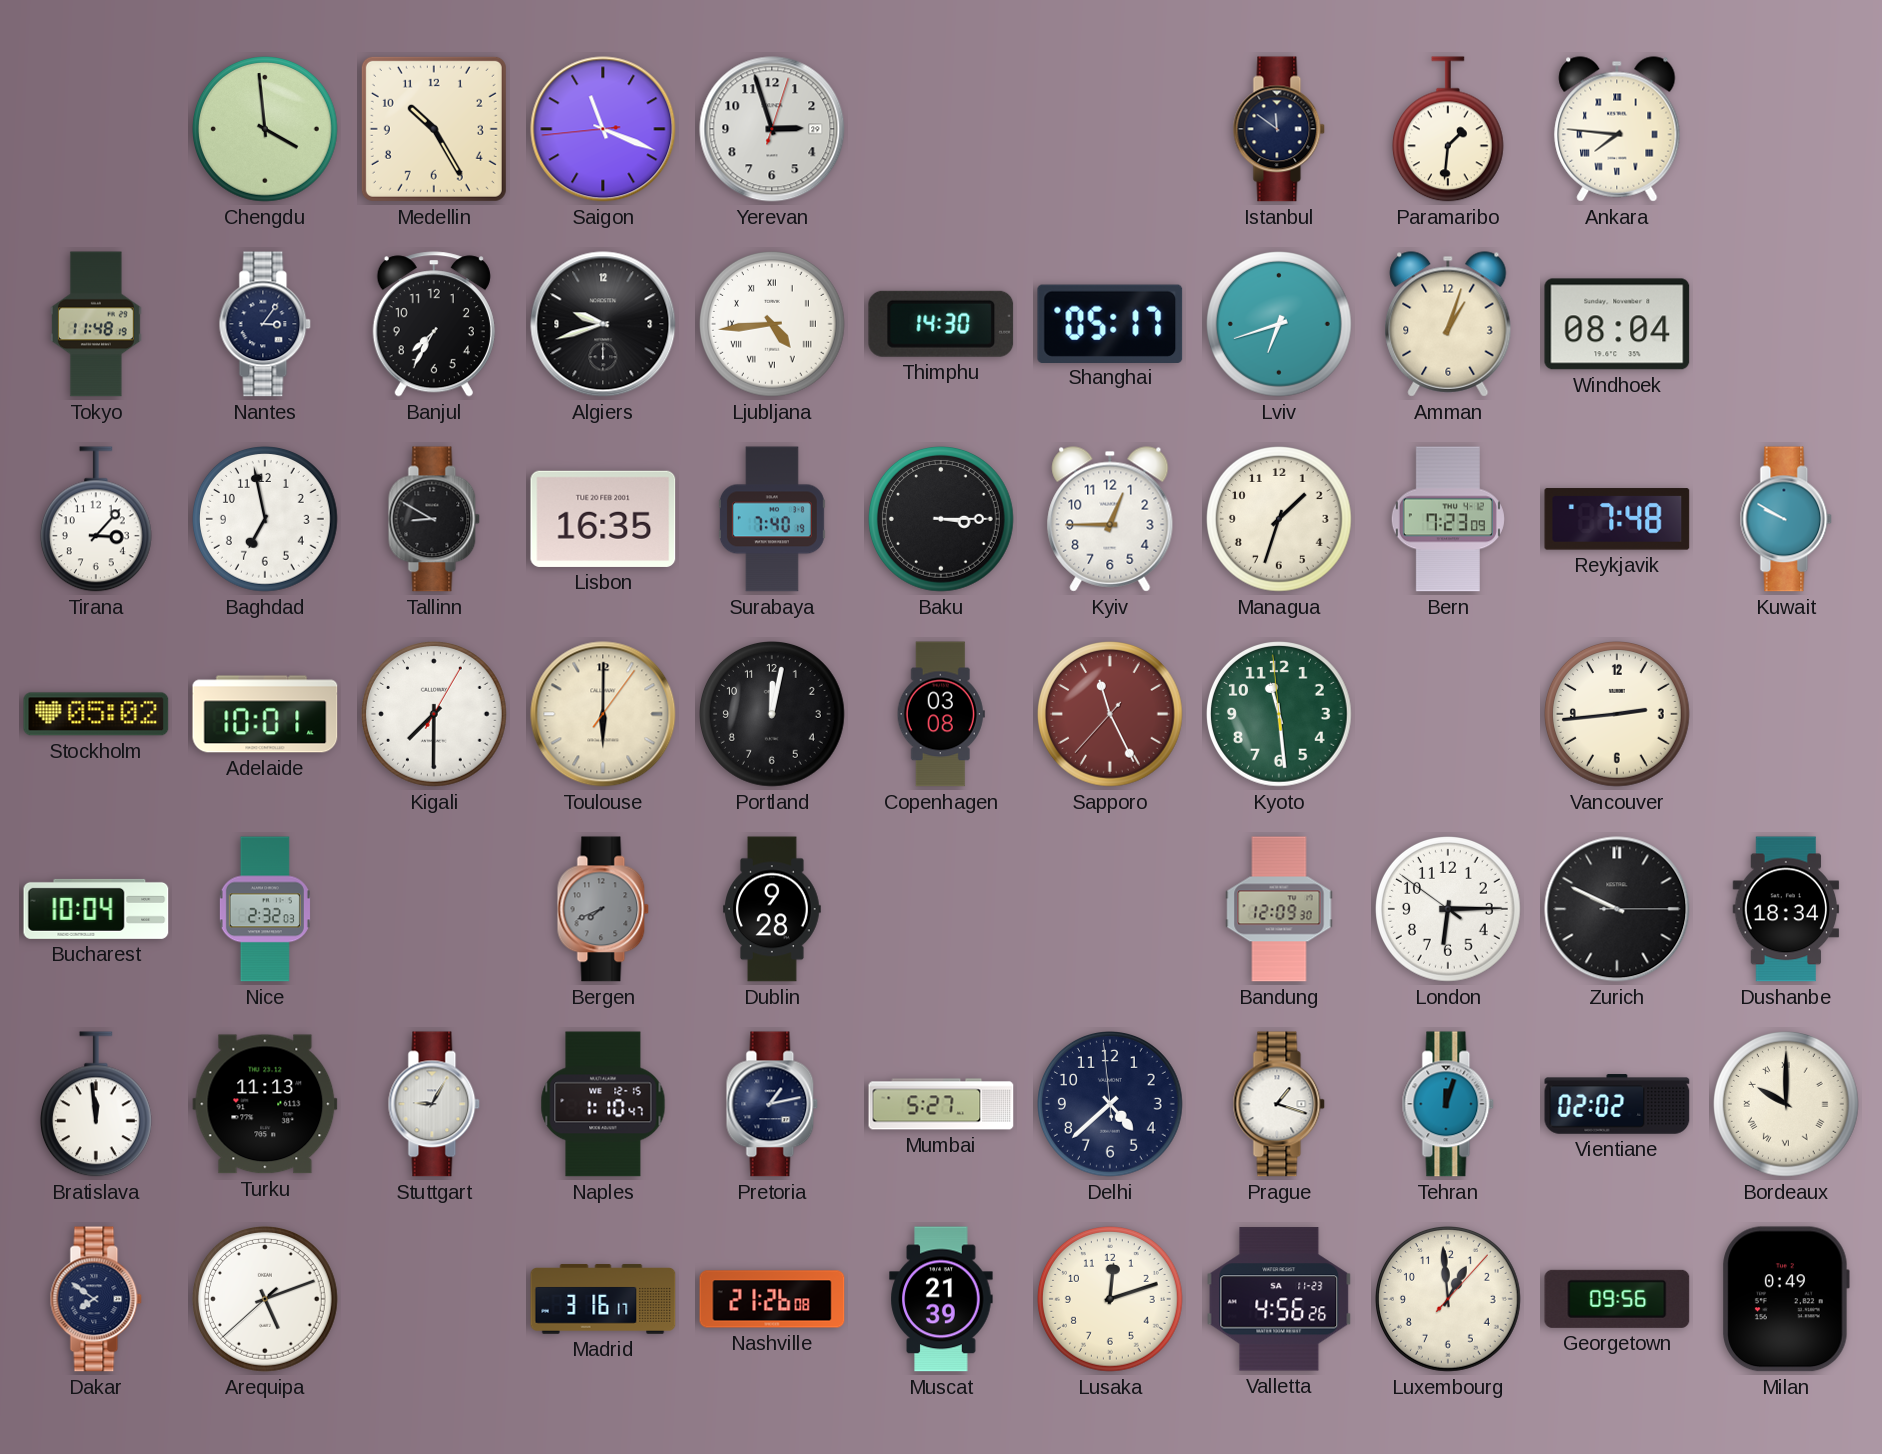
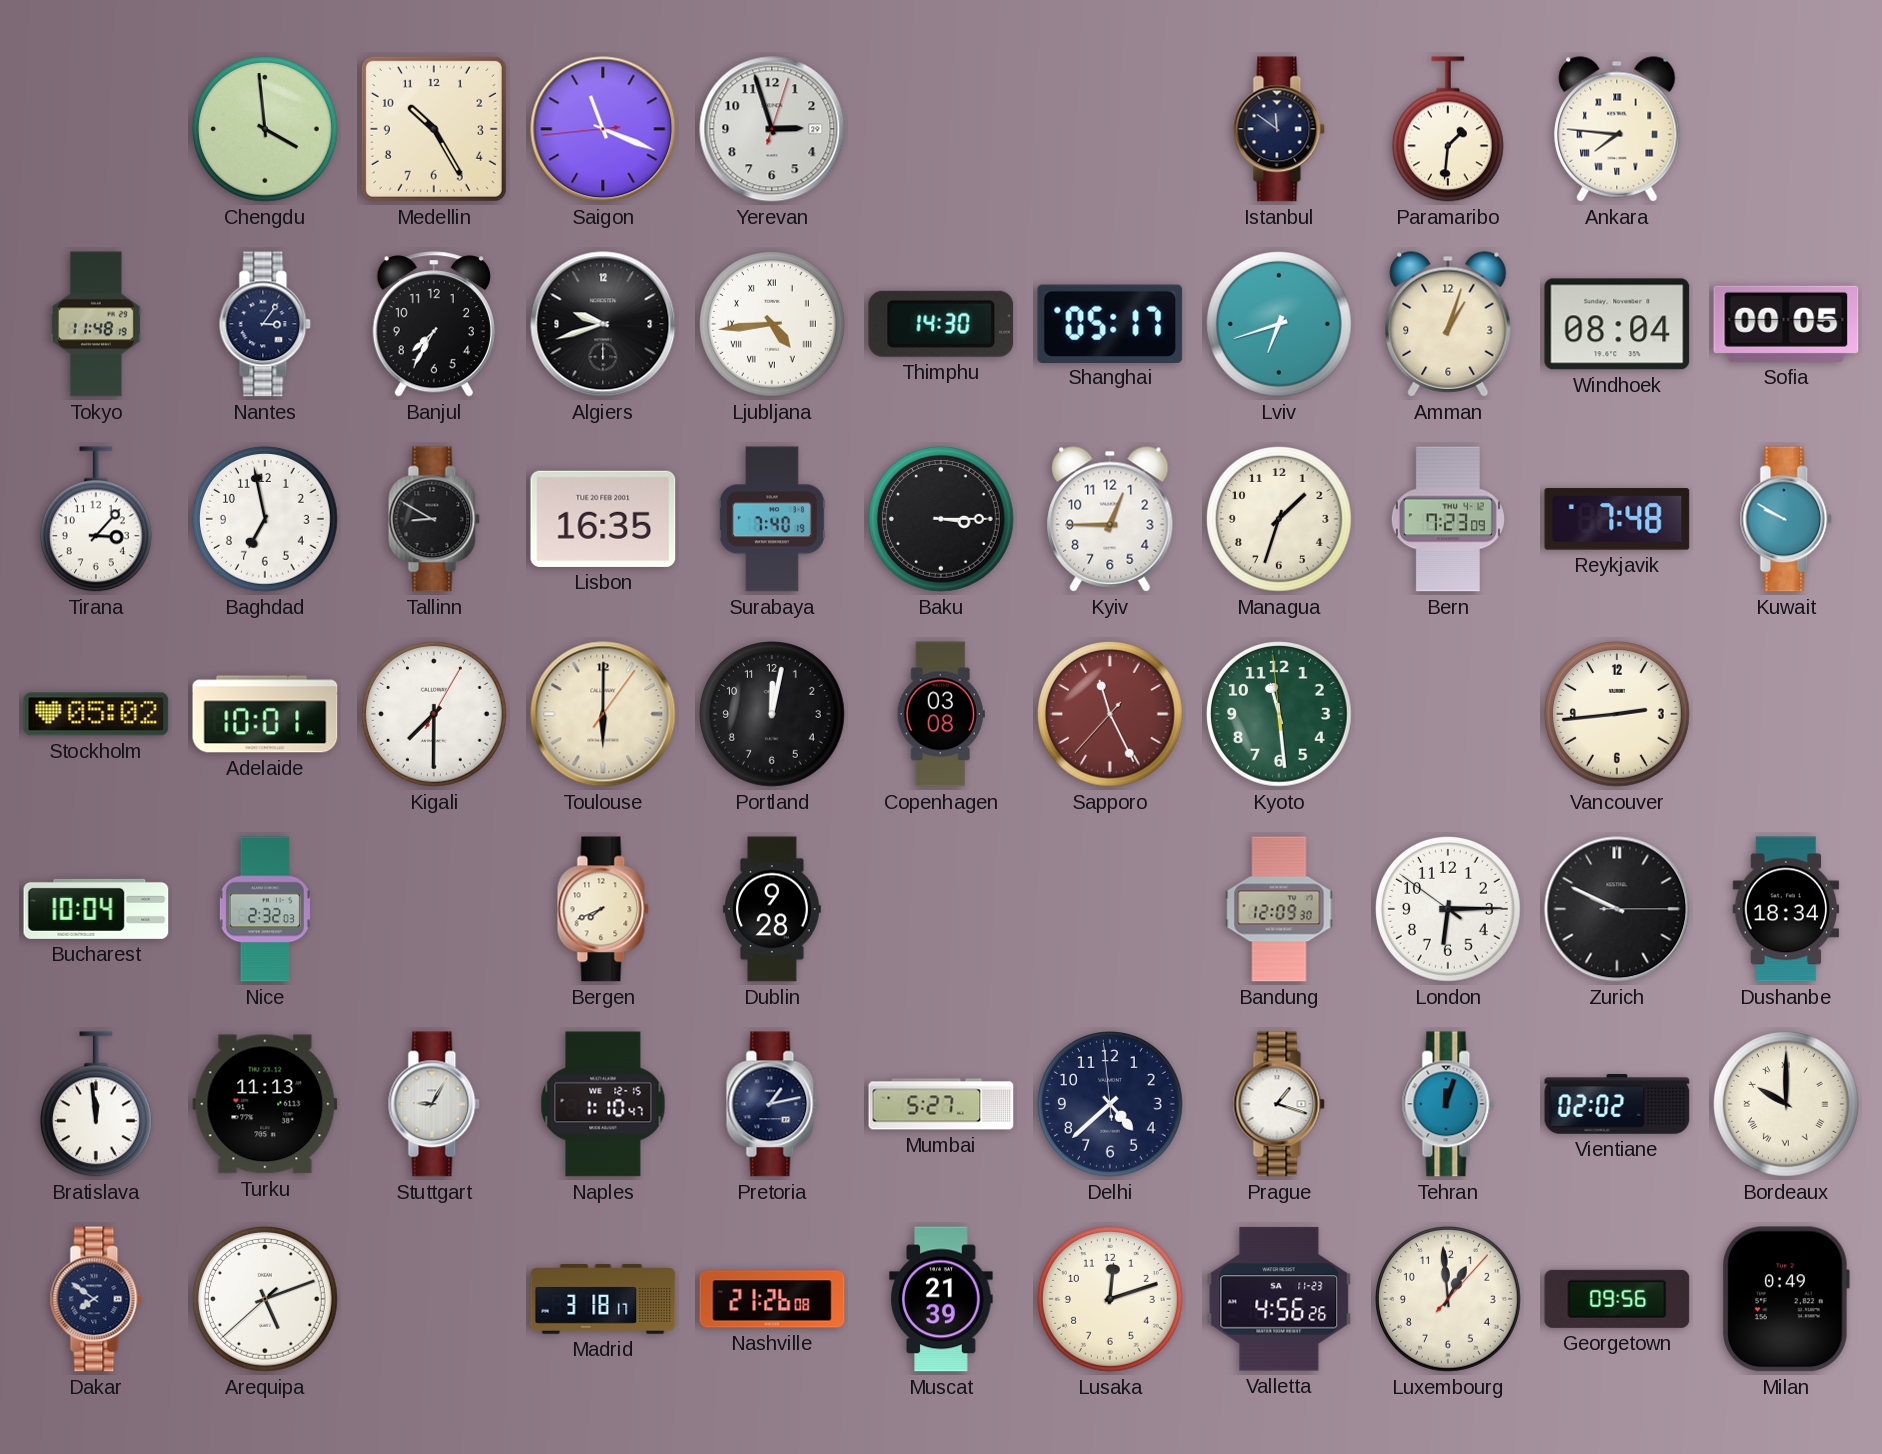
Sofia: none -> 00:05
Bergen dial: grey -> cream
Madrid: 3:16 -> 3:18
